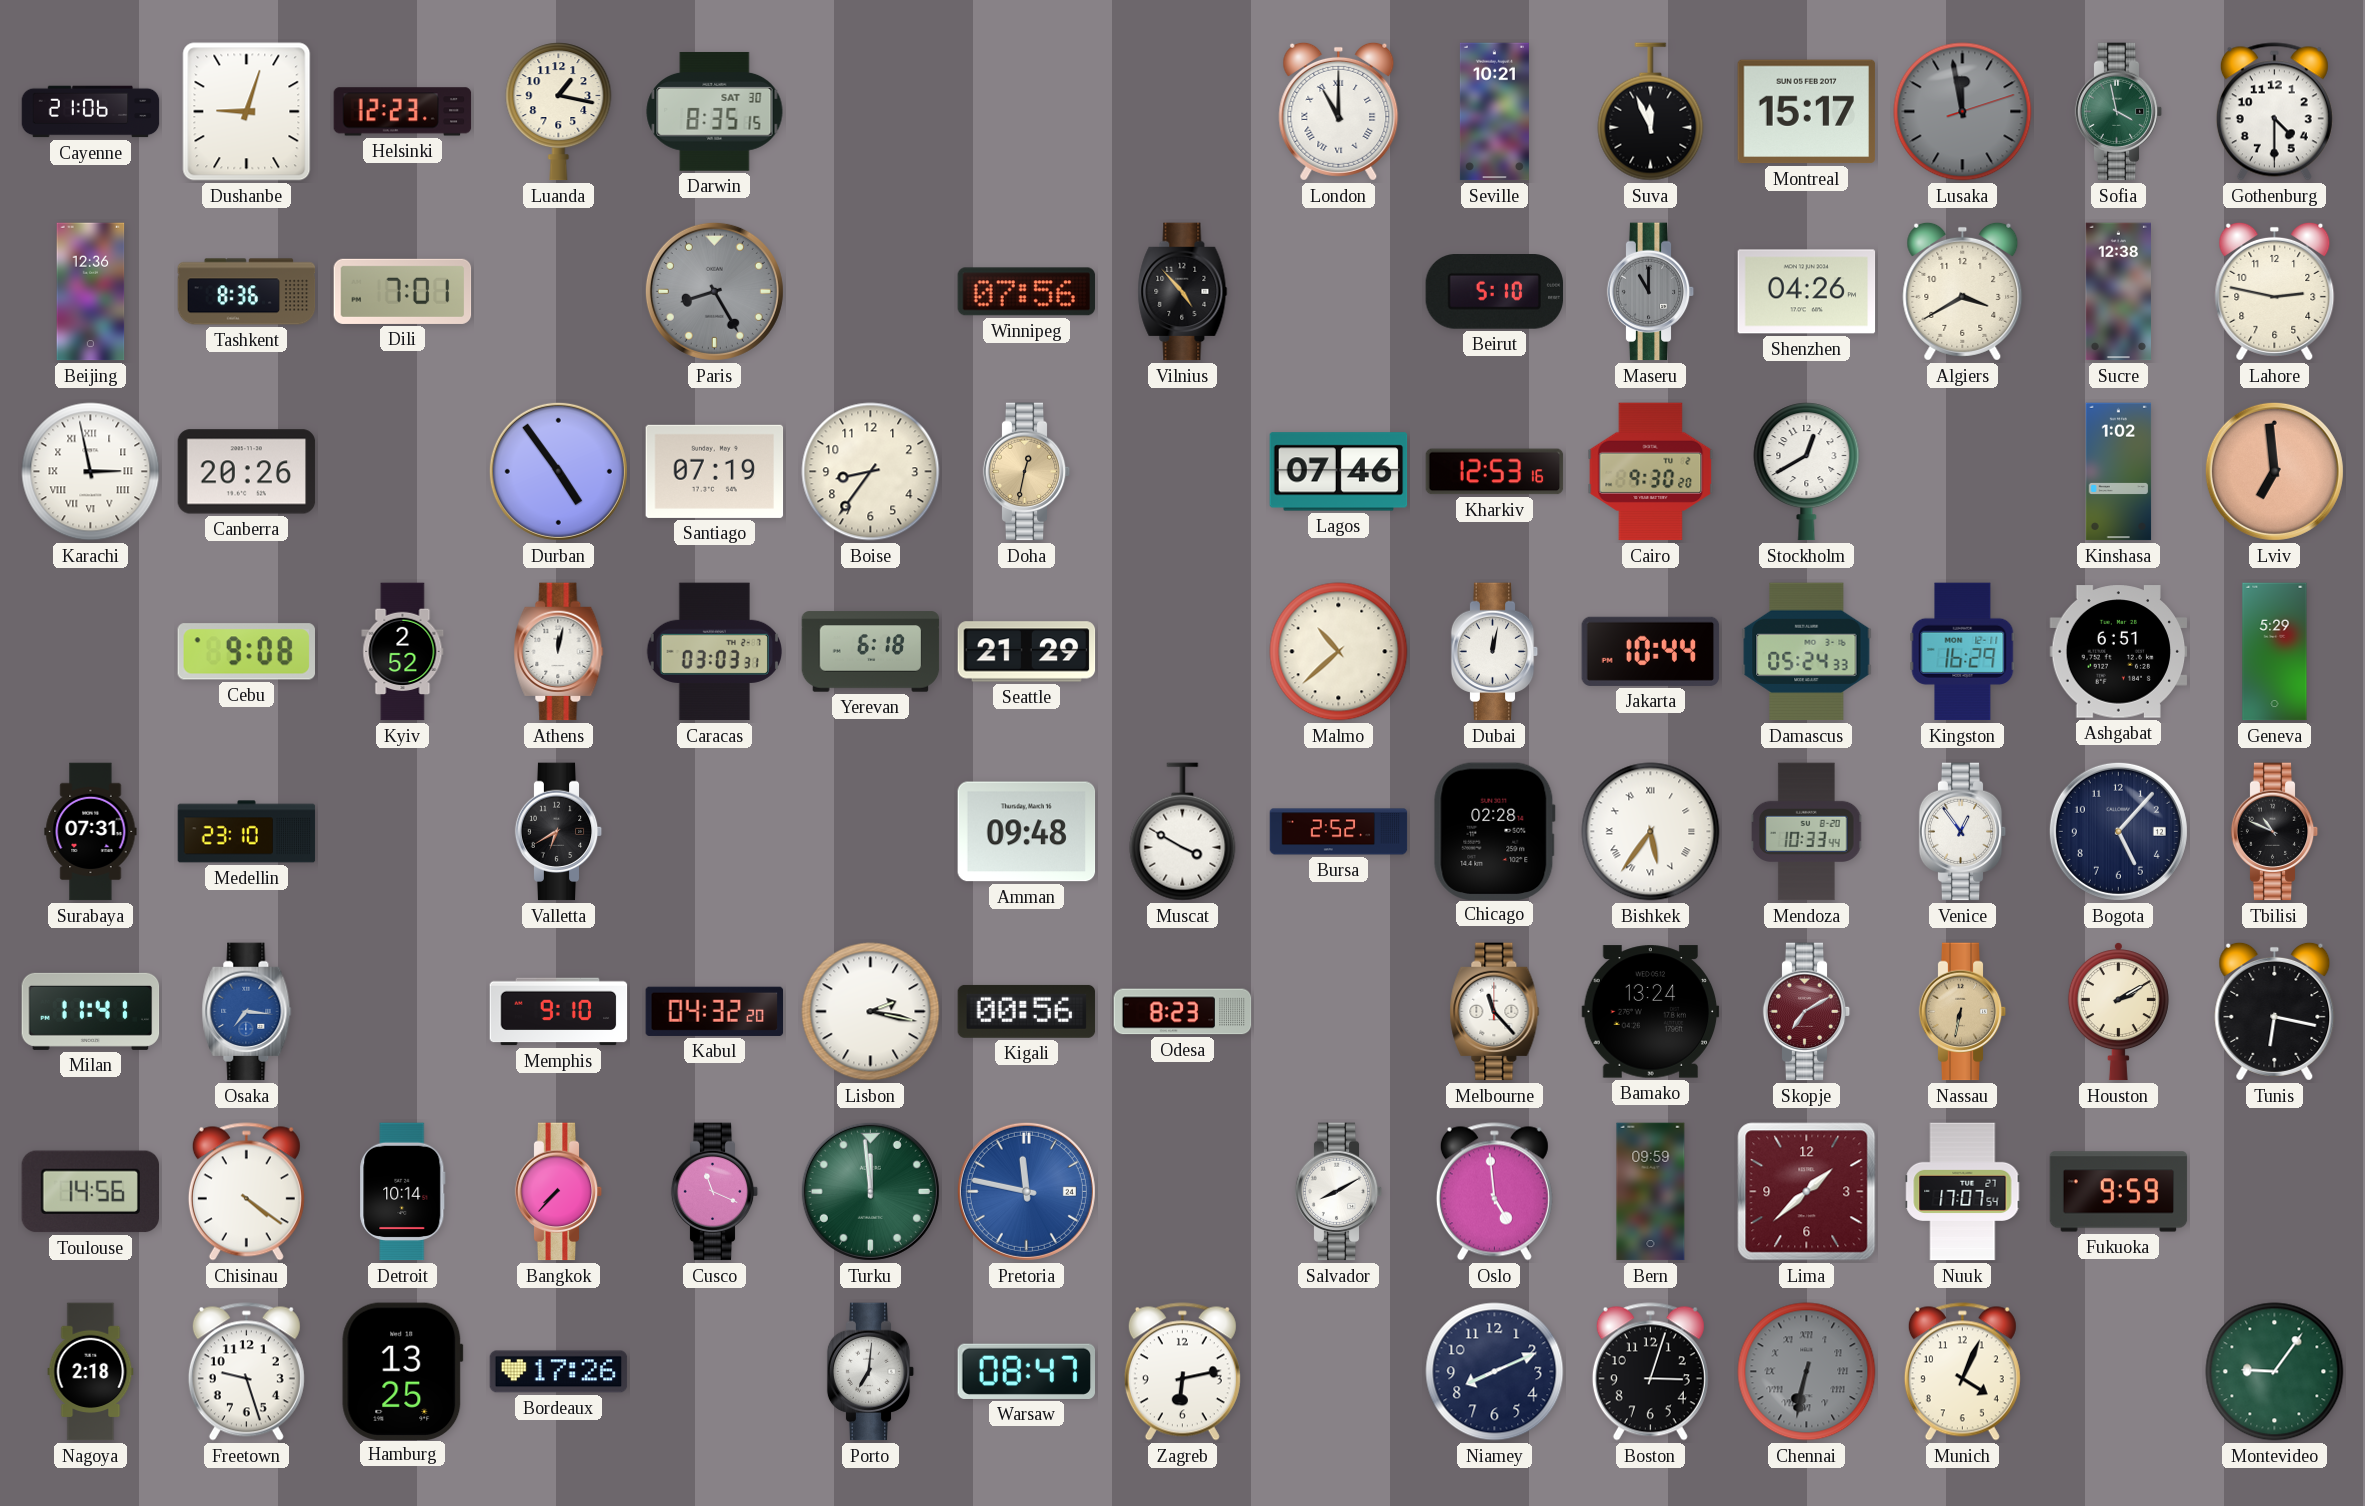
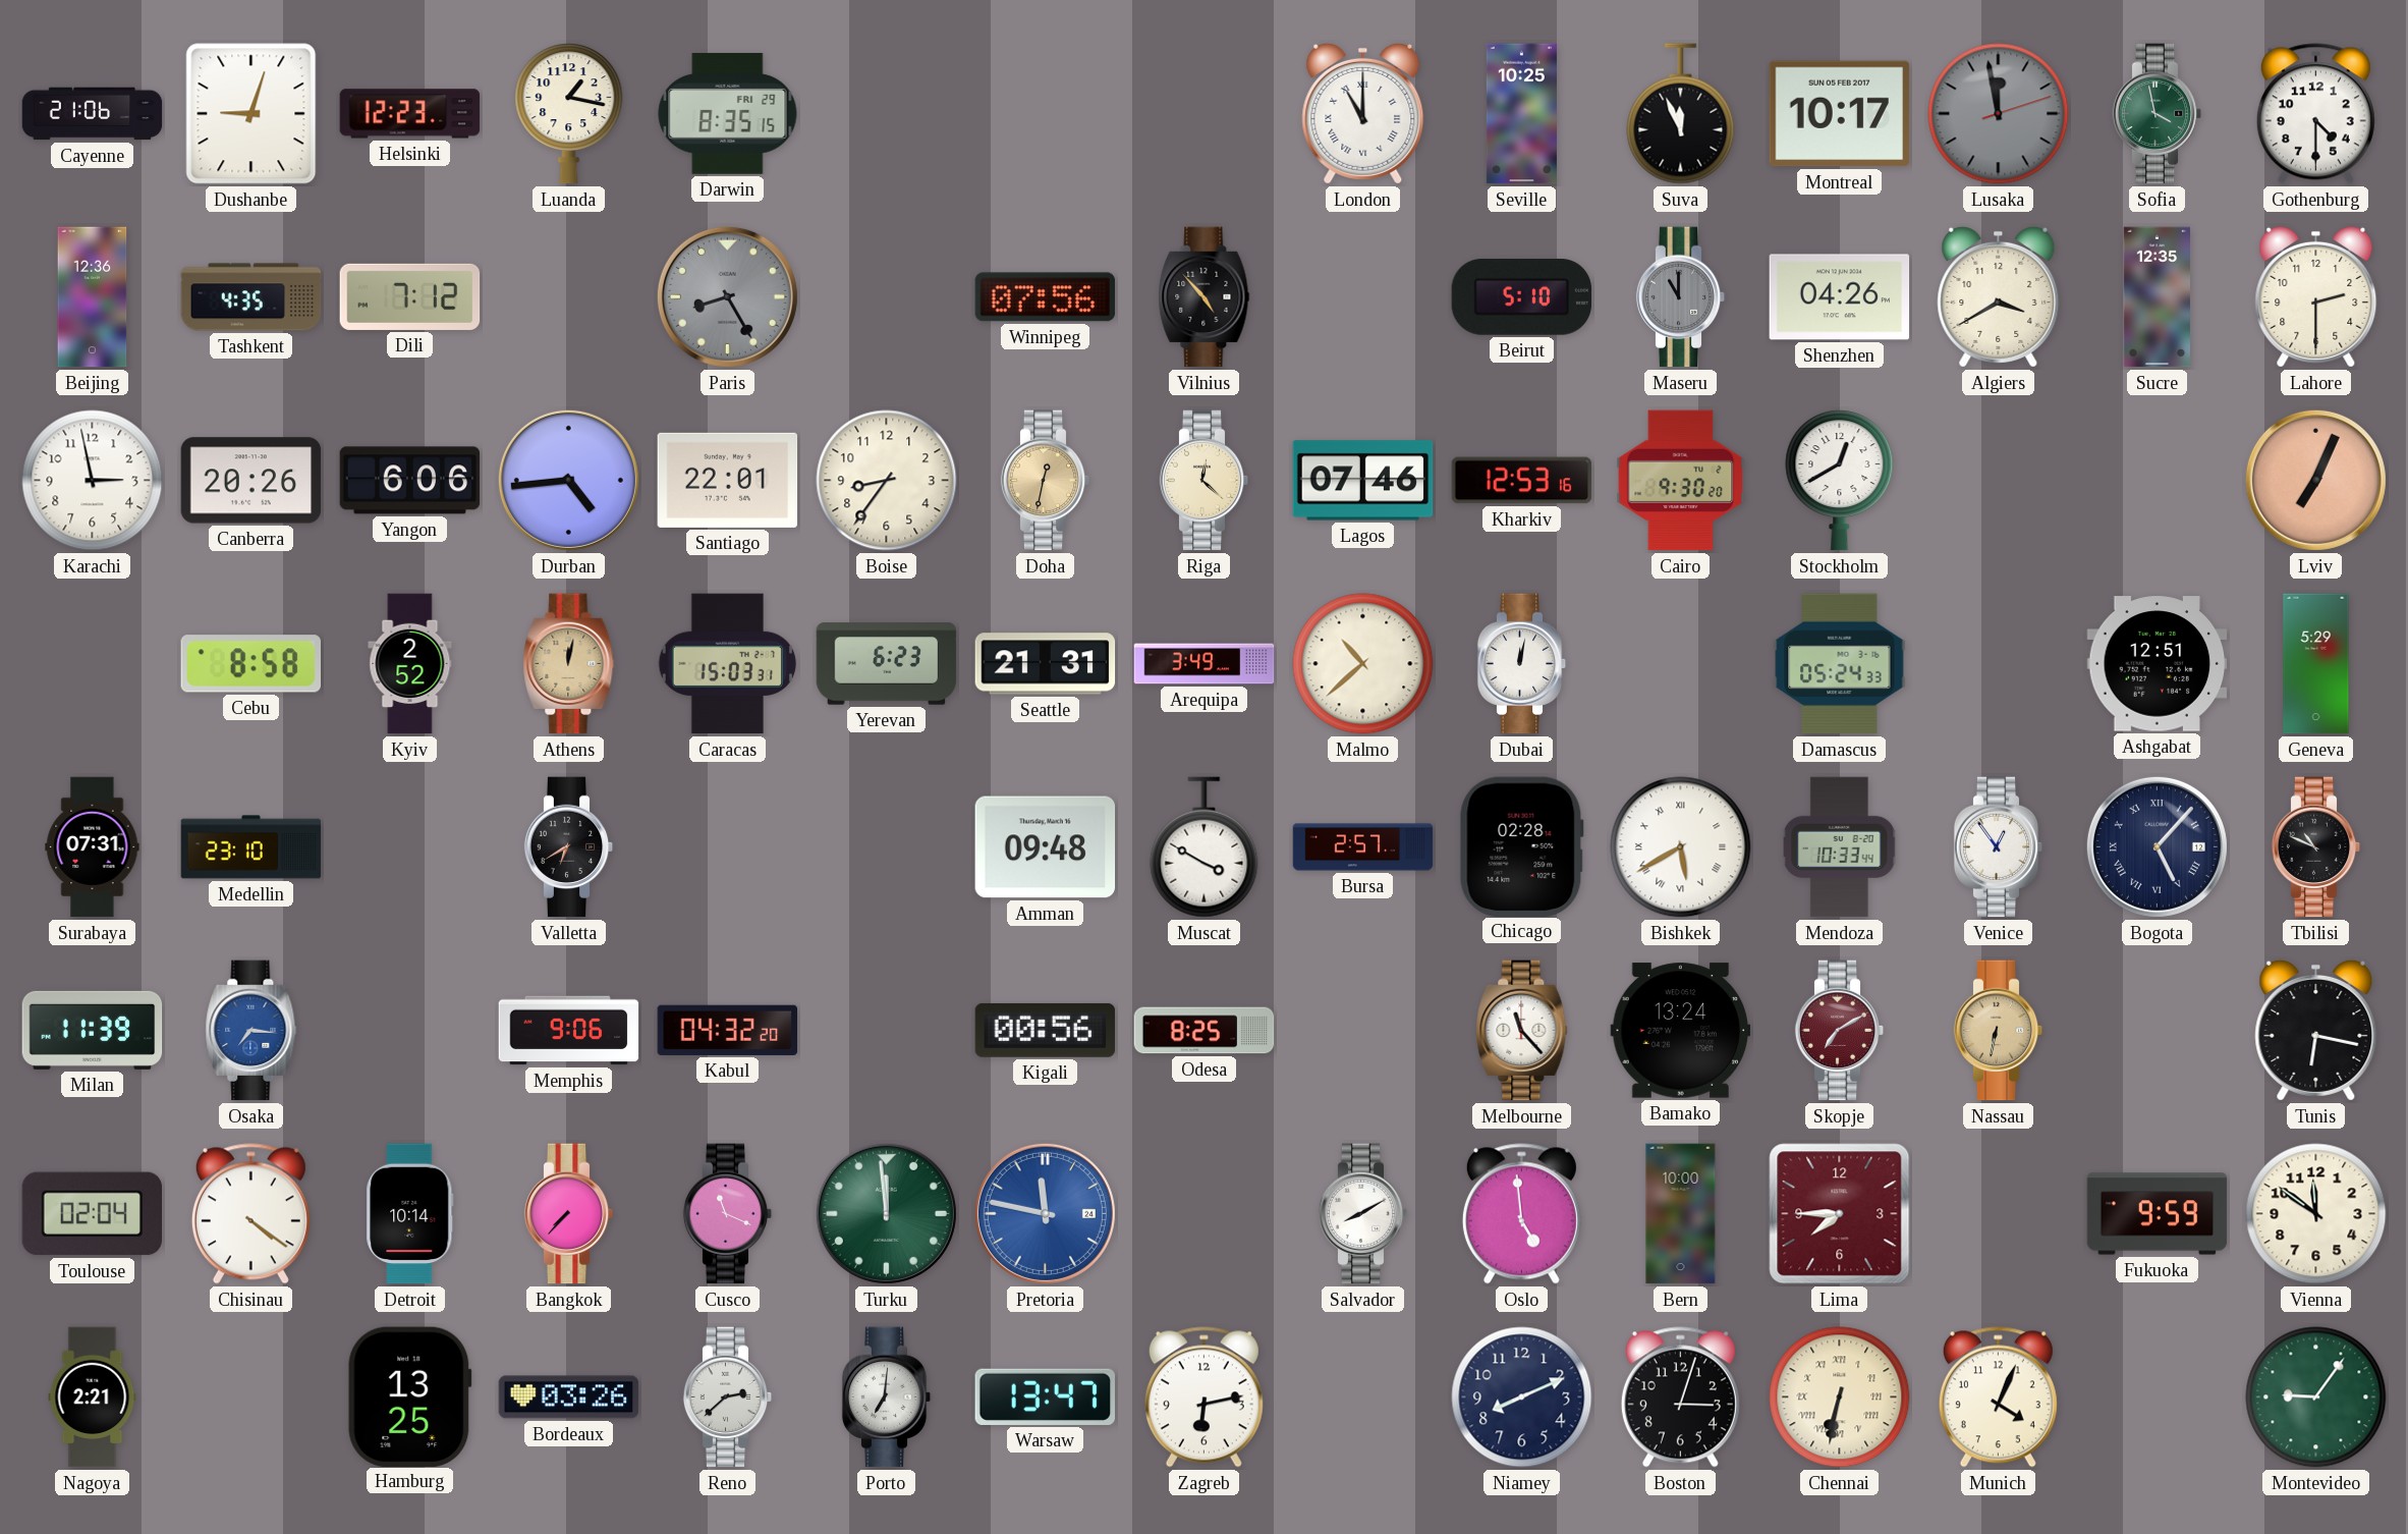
Darwin date: SAT 30 -> FRI 29
Seville: 10:21 -> 10:25
Montreal: 15:17 -> 10:17
Tashkent: 8:36 -> 4:35
Dili: 7:01 -> 7:12
Sucre: 12:38 -> 12:35
Lahore: 2:47 -> 2:30
Karachi numerals: Roman -> Arabic
Yangon: none -> 6:06
Durban: 4:54 -> 4:44
Santiago: 07:19 -> 22:01
Riga: none -> 12:22
Kinshasa: 1:02 -> none
Lviv: 6:59 -> 7:04
Cebu: 9:08 -> 8:58
Athens dial: white -> champagne
Caracas: 03:03 -> 15:03
Yerevan: 6:18 -> 6:23
Seattle: 21:29 -> 21:31
Arequipa: none -> 3:49
Jakarta: 10:44 -> none
Kingston: 16:29 -> none
Ashgabat: 6:51 -> 12:51
Bursa: 2:52 -> 2:57
Bishkek: 5:36 -> 5:40
Bogota numerals: Arabic -> Roman
Milan: 11:41 -> 11:39
Memphis: 9:10 -> 9:06
Lisbon: 2:17 -> none
Odesa: 8:23 -> 8:25
Houston: 2:10 -> none
Toulouse: 14:56 -> 02:04
Bern: 09:59 -> 10:00
Lima: 1:38 -> 7:45
Nuuk: 17:07 -> none
Vienna: none -> 11:51
Nagoya: 2:18 -> 2:21
Freetown: 9:27 -> none
Bordeaux: 17:26 -> 03:26
Reno: none -> 2:38
Warsaw: 08:47 -> 13:47
Chennai dial: grey -> cream
